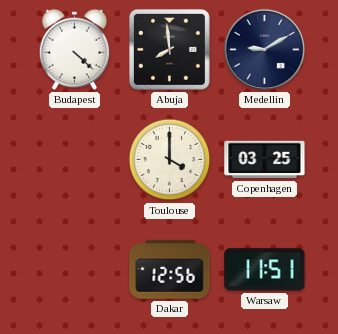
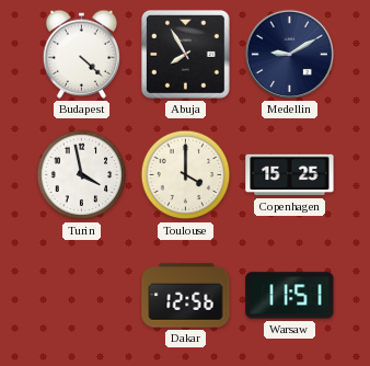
Abuja: 7:59 -> 7:55
Turin: none -> 3:58
Copenhagen: 03:25 -> 15:25
